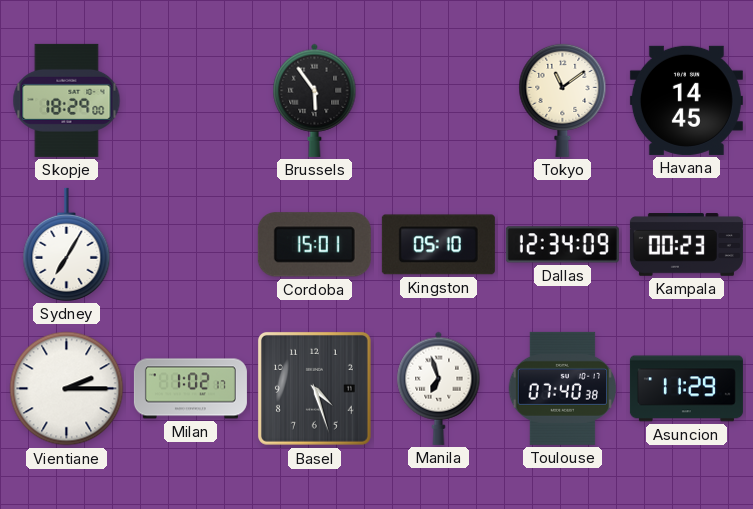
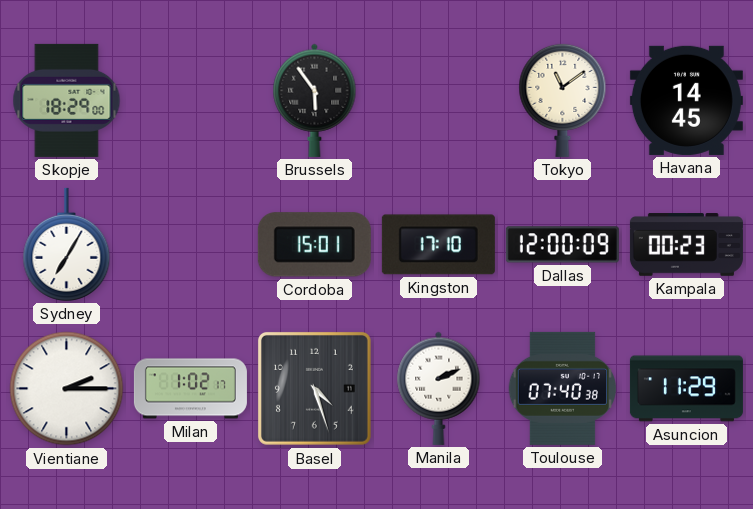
Kingston: 05:10 -> 17:10
Dallas: 12:34 -> 12:00
Manila: 6:57 -> 2:11
